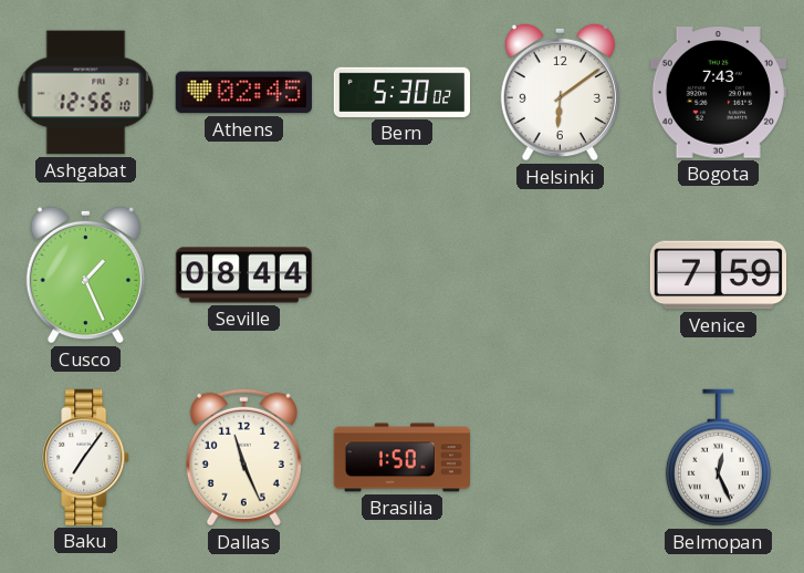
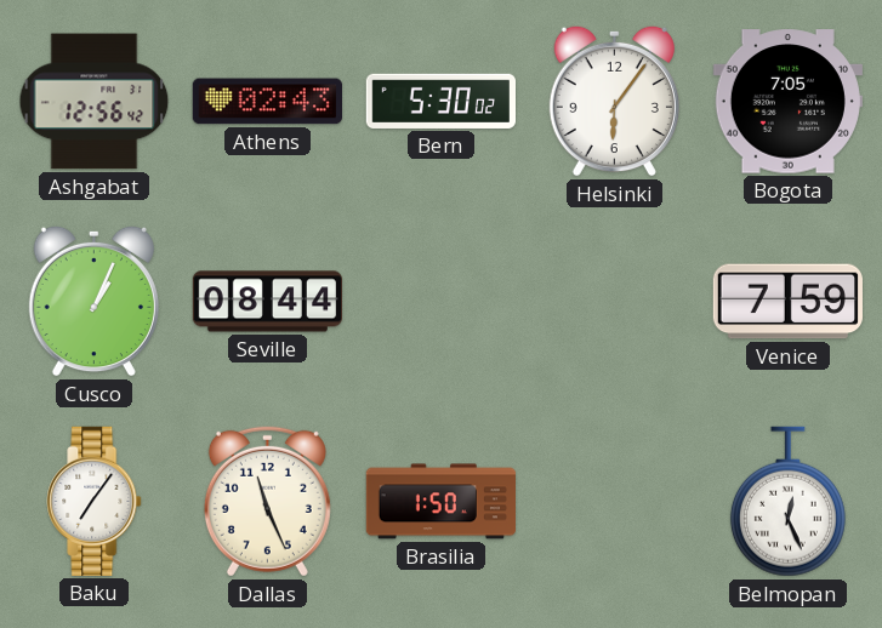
Ashgabat: 12:56:10 -> 12:56:42
Athens: 02:45 -> 02:43
Helsinki: 6:09 -> 6:06
Bogota: 7:43 -> 7:05
Cusco: 1:26 -> 1:04
